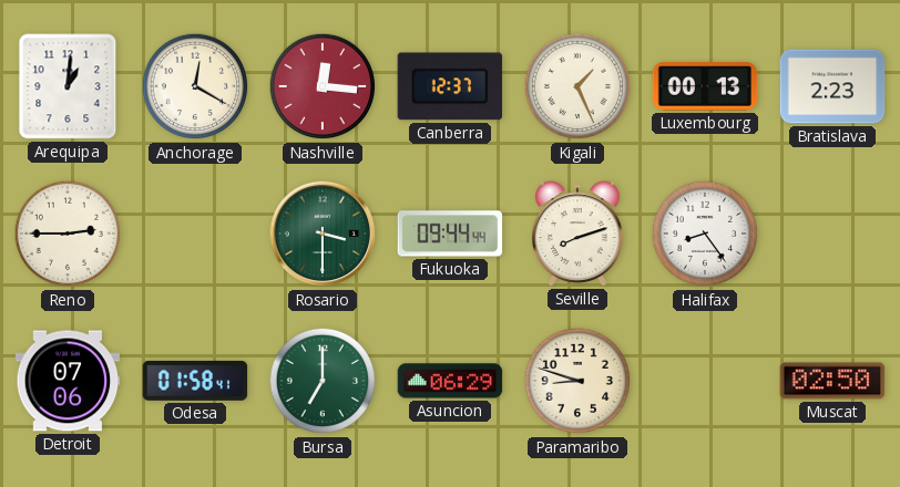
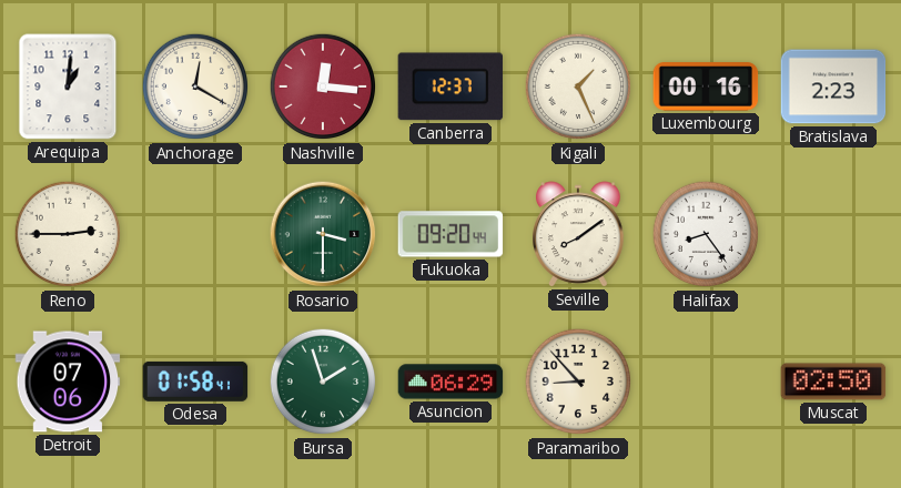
Luxembourg: 00:13 -> 00:16
Fukuoka: 09:44 -> 09:20
Seville: 8:12 -> 8:09
Bursa: 7:00 -> 1:57
Paramaribo: 8:48 -> 8:53
